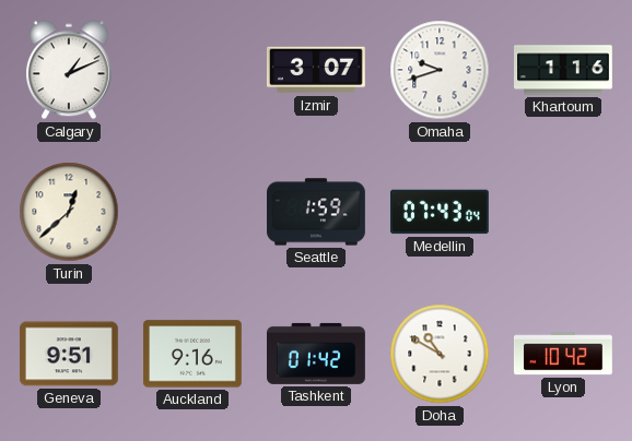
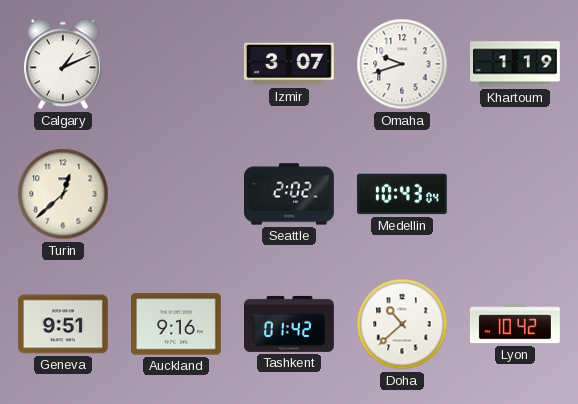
Khartoum: 1:16 -> 1:19
Seattle: 1:59 -> 2:02
Medellin: 07:43 -> 10:43
Doha: 10:50 -> 10:38
